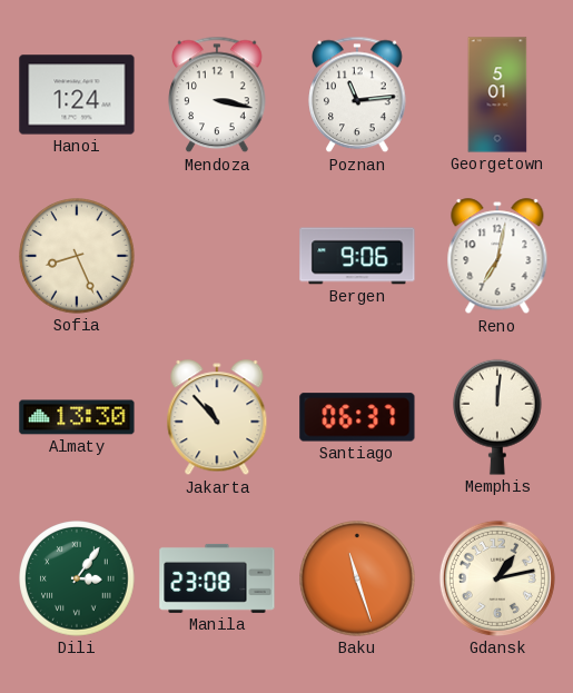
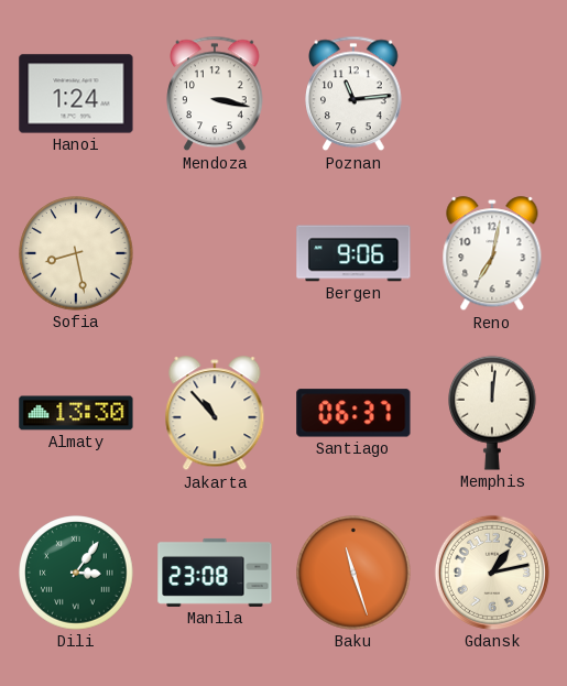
Georgetown: 5:01 -> none
Sofia: 8:26 -> 8:28
